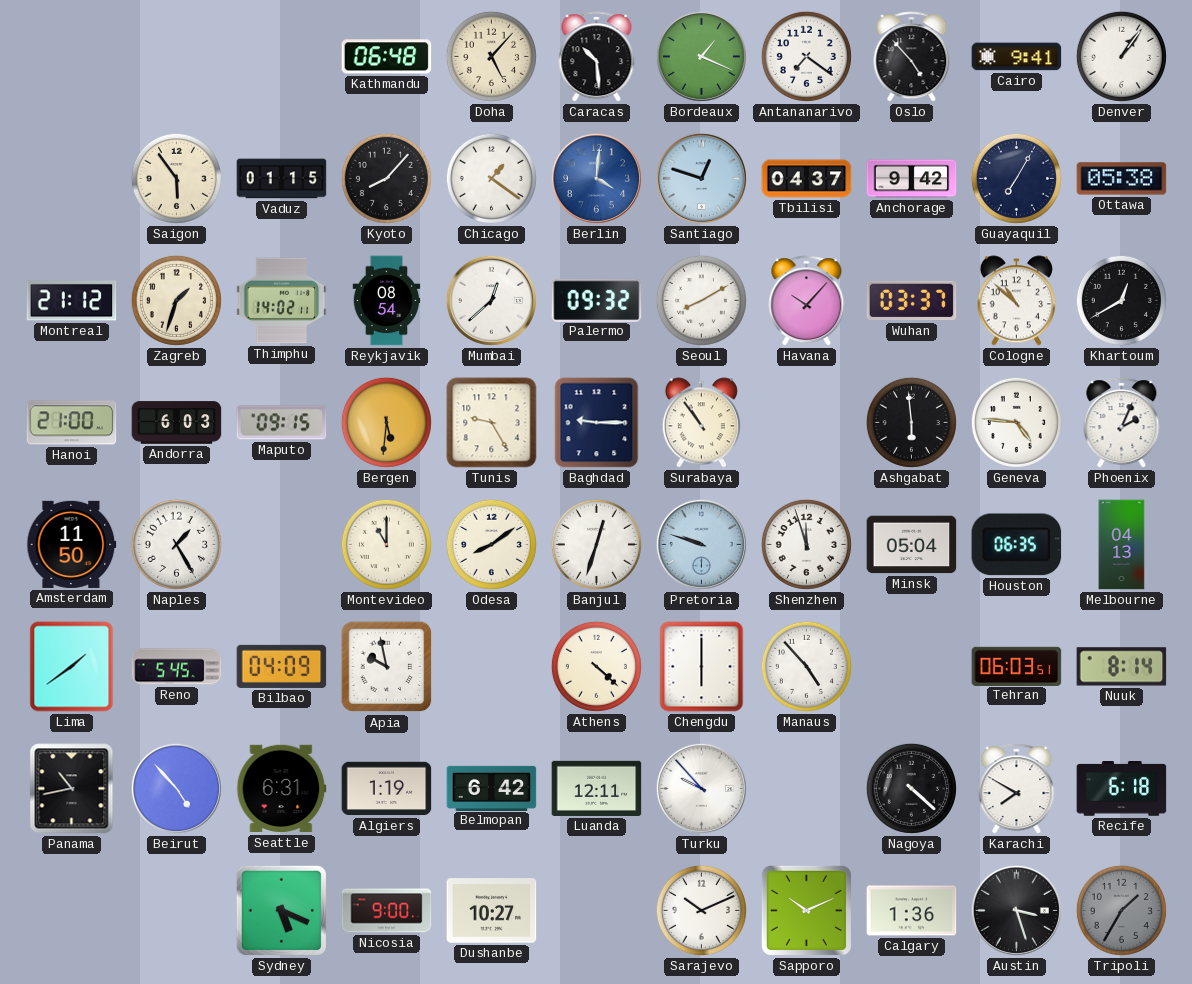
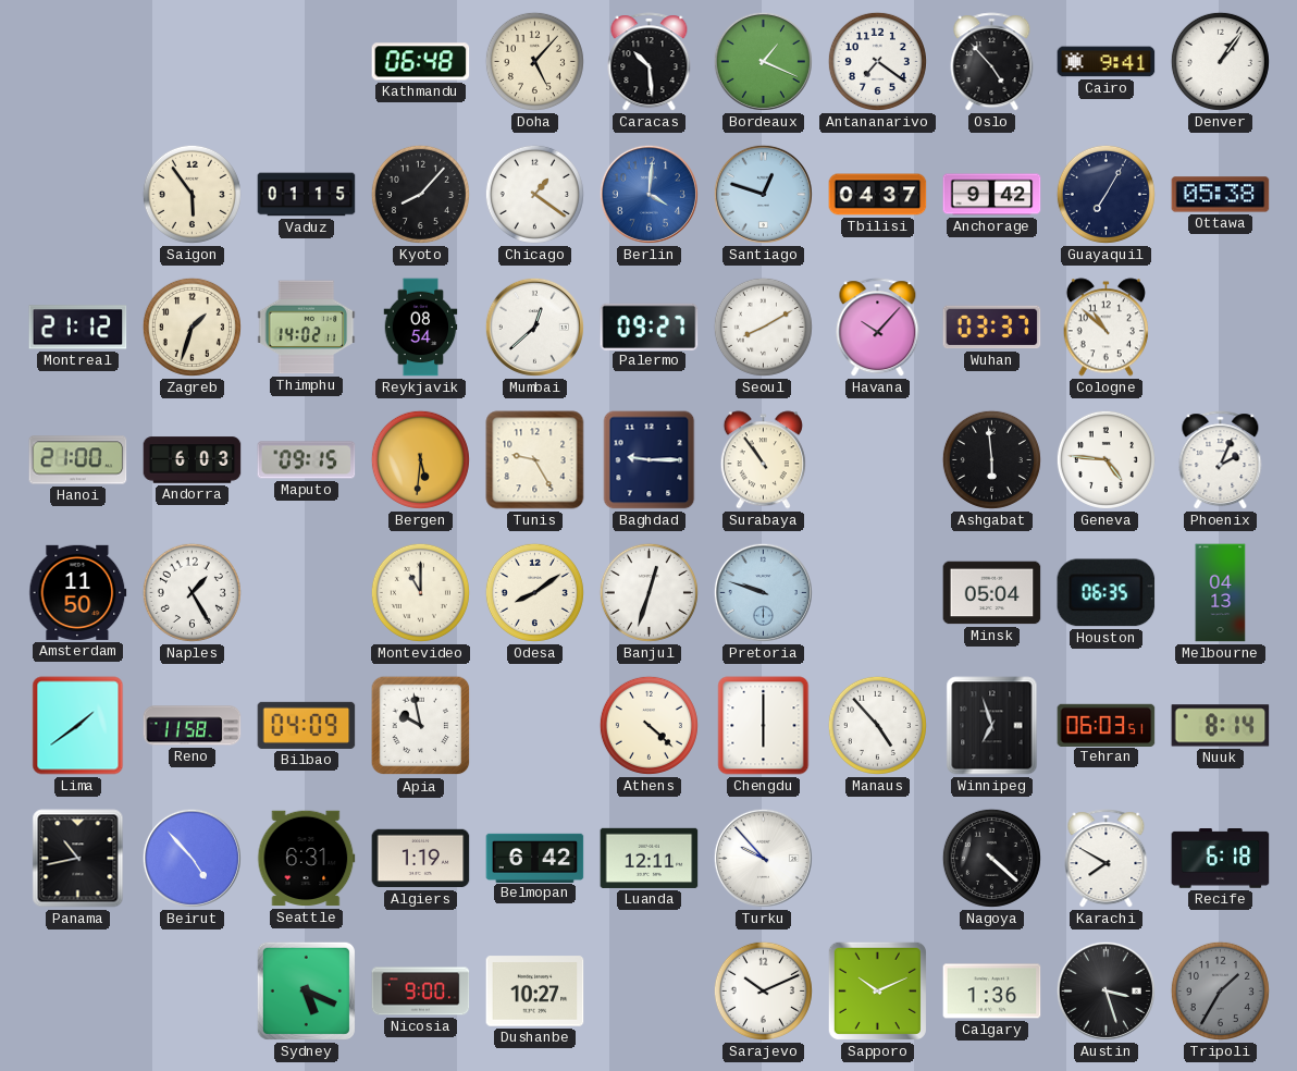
Palermo: 09:32 -> 09:27
Khartoum: 12:40 -> none
Shenzhen: 11:57 -> none
Reno: 5:45 -> 11:58
Winnipeg: none -> 6:57
